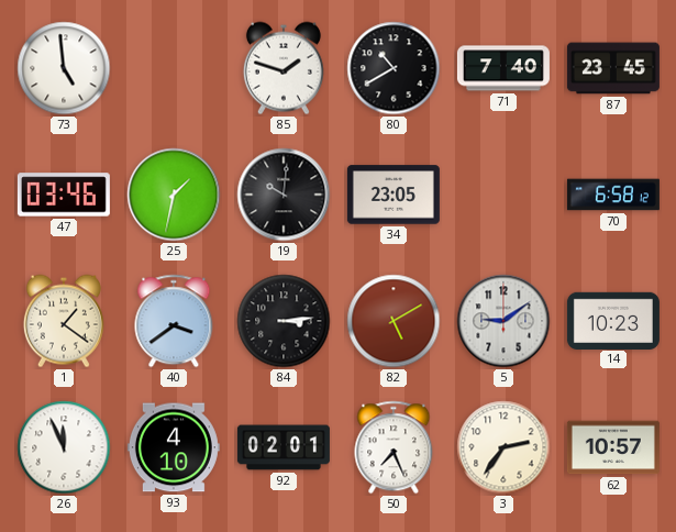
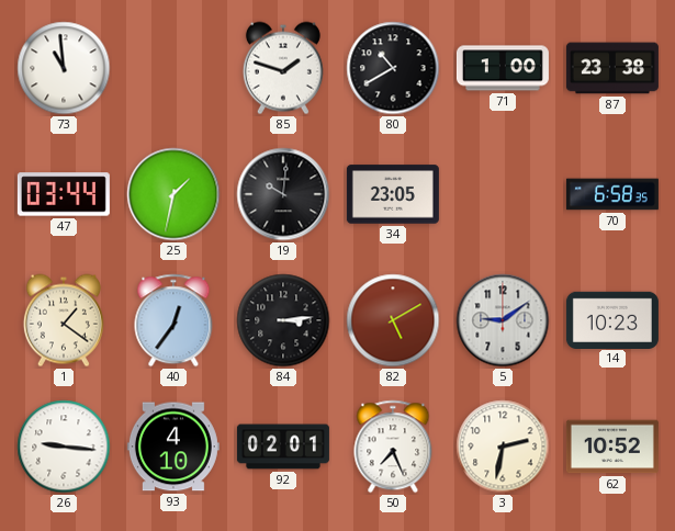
73: 4:59 -> 10:59
71: 7:40 -> 1:00
87: 23:45 -> 23:38
47: 03:46 -> 03:44
70: 6:58:12 -> 6:58:35
40: 3:39 -> 12:36
26: 11:56 -> 9:16
3: 2:36 -> 2:32
62: 10:57 -> 10:52
